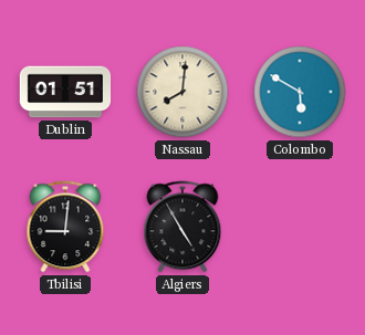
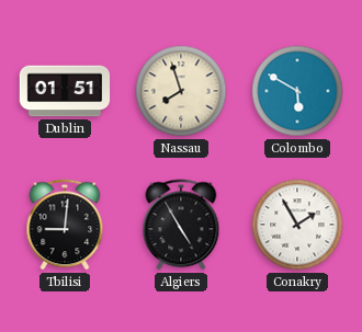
Nassau: 8:01 -> 7:57
Conakry: none -> 1:55
